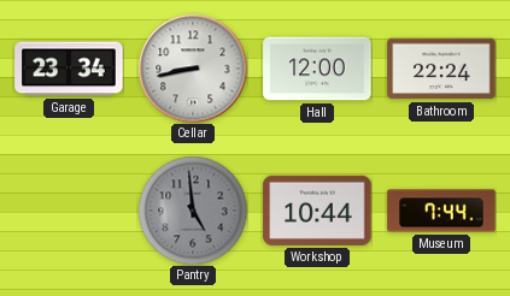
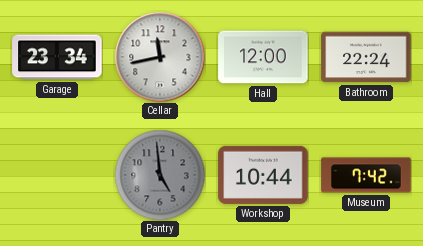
Cellar: 8:43 -> 11:43
Museum: 7:44 -> 7:42
